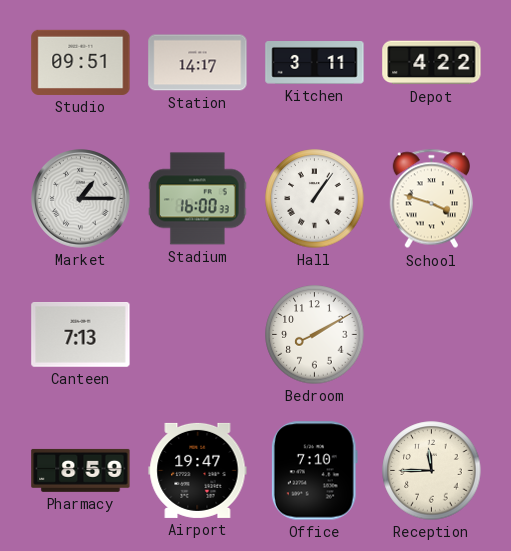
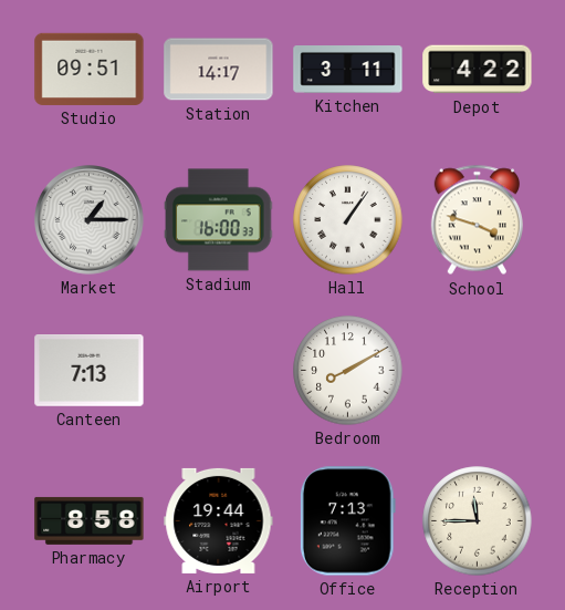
Pharmacy: 8:59 -> 8:58
Airport: 19:47 -> 19:44
Office: 7:10 -> 7:13
